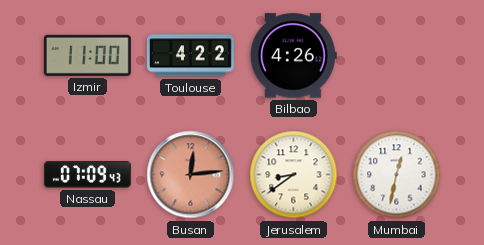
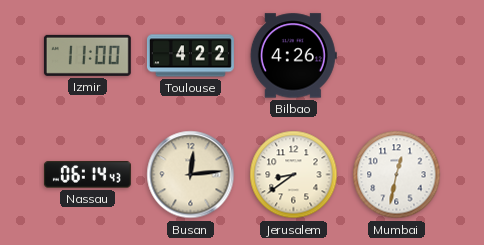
Nassau: 07:09 -> 06:14
Busan dial: salmon -> cream
